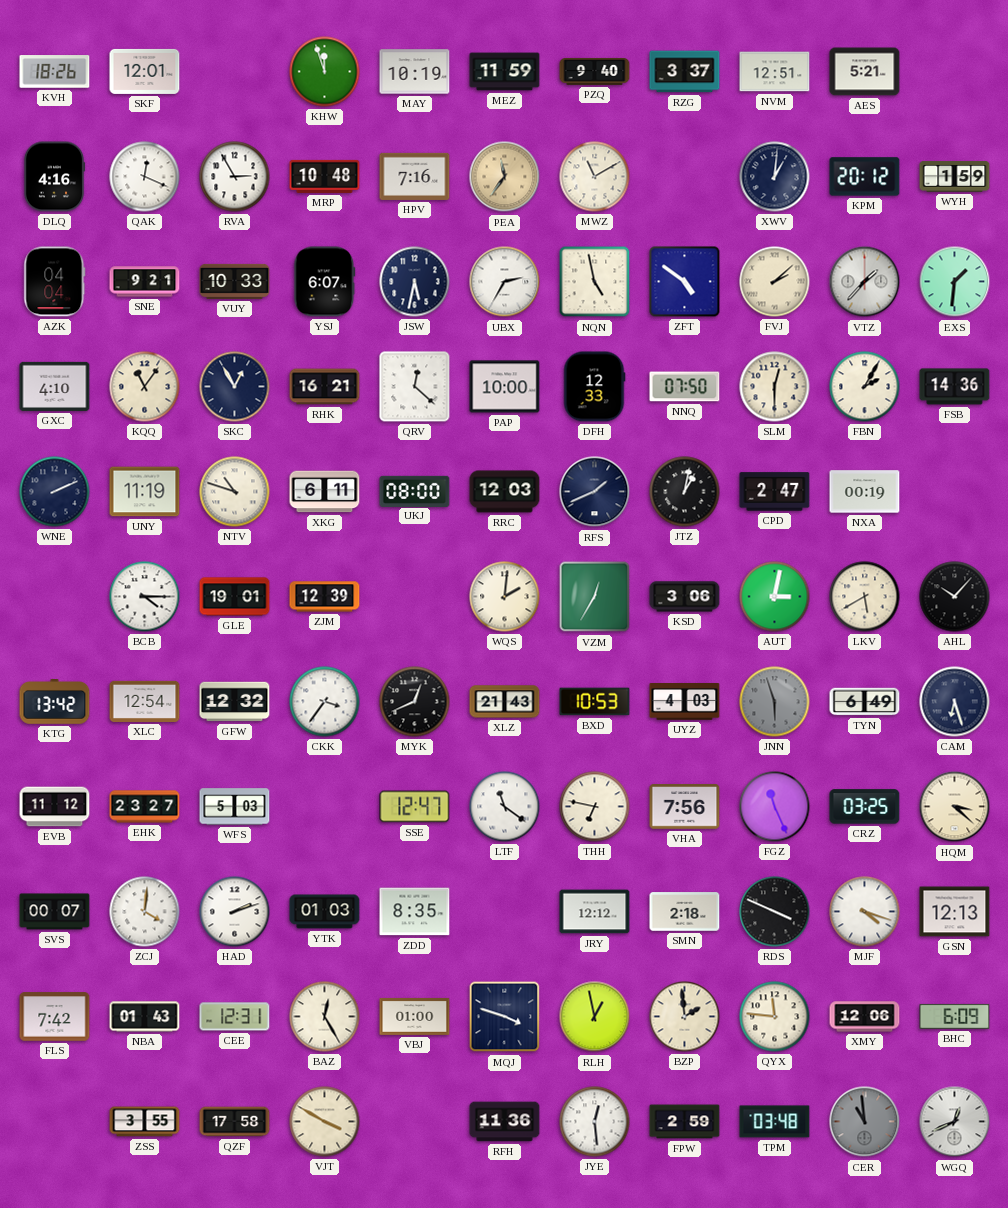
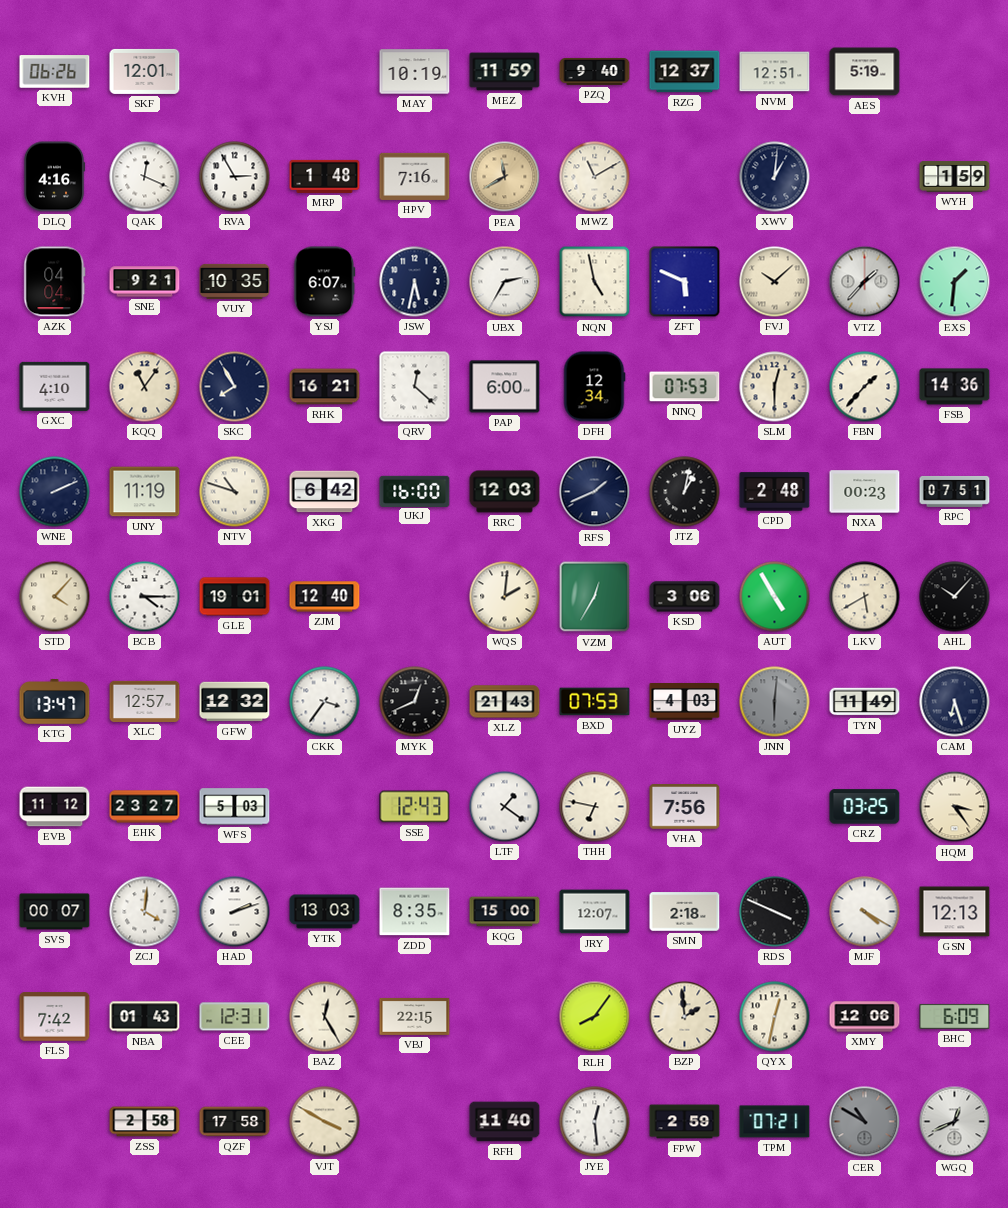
KVH: 18:26 -> 06:26
KHW: 11:57 -> none
RZG: 3:37 -> 12:37
AES: 5:21 -> 5:19
MRP: 10:48 -> 1:48
PEA: 11:36 -> 11:40
KPM: 20:12 -> none
VUY: 10:33 -> 10:35
ZFT: 4:51 -> 5:49
FVJ: 2:08 -> 10:08
SKC: 12:55 -> 7:55
PAP: 10:00 -> 6:00
DFH: 12:33 -> 12:34
NNQ: 07:50 -> 07:53
FBN: 2:05 -> 1:37
XKG: 6:11 -> 6:42
UKJ: 08:00 -> 16:00
CPD: 2:47 -> 2:48
NXA: 00:19 -> 00:23
RPC: none -> 07:51
STD: none -> 4:07
ZJM: 12:39 -> 12:40
AUT: 3:02 -> 4:55
KTG: 13:42 -> 13:47
XLC: 12:54 -> 12:57
BXD: 10:53 -> 07:53
JNN: 5:57 -> 6:01
TYN: 6:49 -> 11:49
SSE: 12:47 -> 12:43
LTF: 11:21 -> 1:21
FGZ: 11:26 -> none
HQM: 3:22 -> 3:24
YTK: 01:03 -> 13:03
KQG: none -> 15:00
JRY: 12:12 -> 12:07
MJF: 4:18 -> 4:20
VBJ: 01:00 -> 22:15
MQJ: 3:48 -> none
RLH: 12:58 -> 8:06
QYX: 11:46 -> 12:32
ZSS: 3:55 -> 2:58
RFH: 11:36 -> 11:40
TPM: 03:48 -> 07:21
CER: 10:59 -> 10:50
